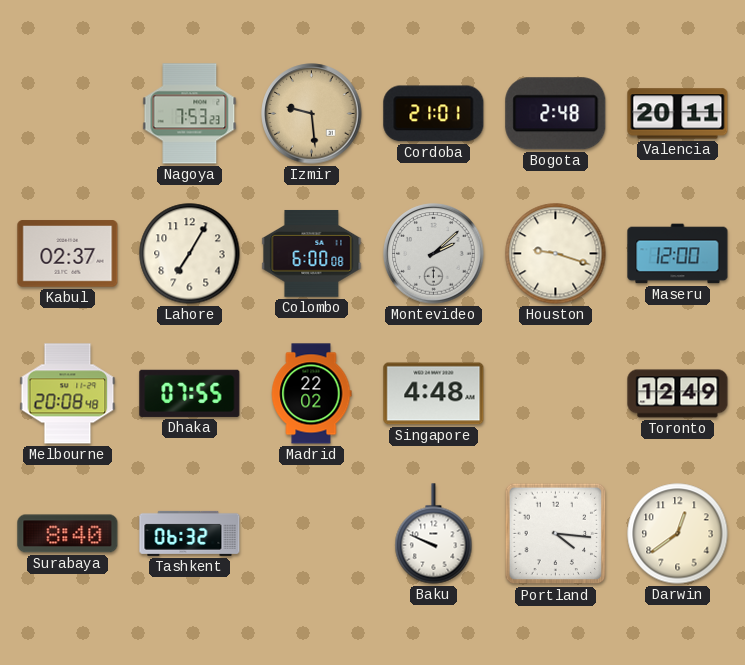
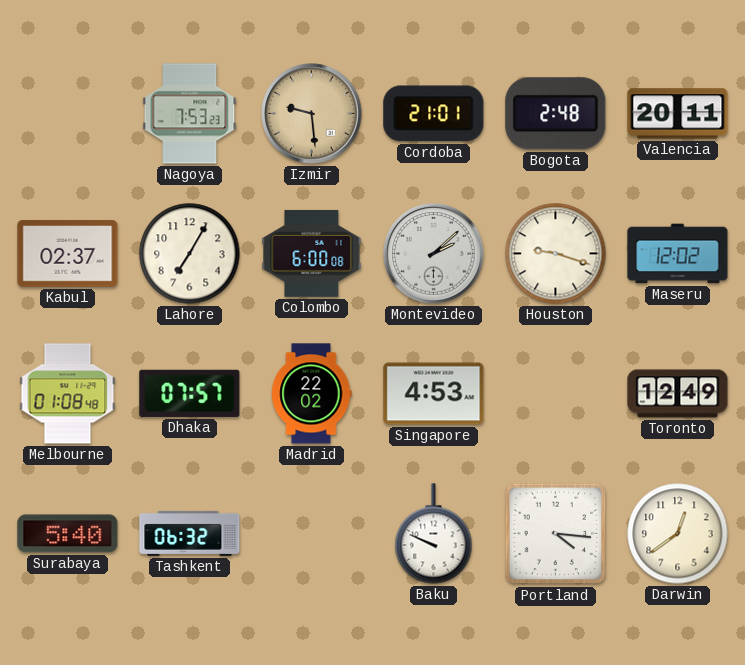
Maseru: 12:00 -> 12:02
Melbourne: 20:08 -> 01:08
Dhaka: 07:55 -> 07:57
Singapore: 4:48 -> 4:53
Surabaya: 8:40 -> 5:40
